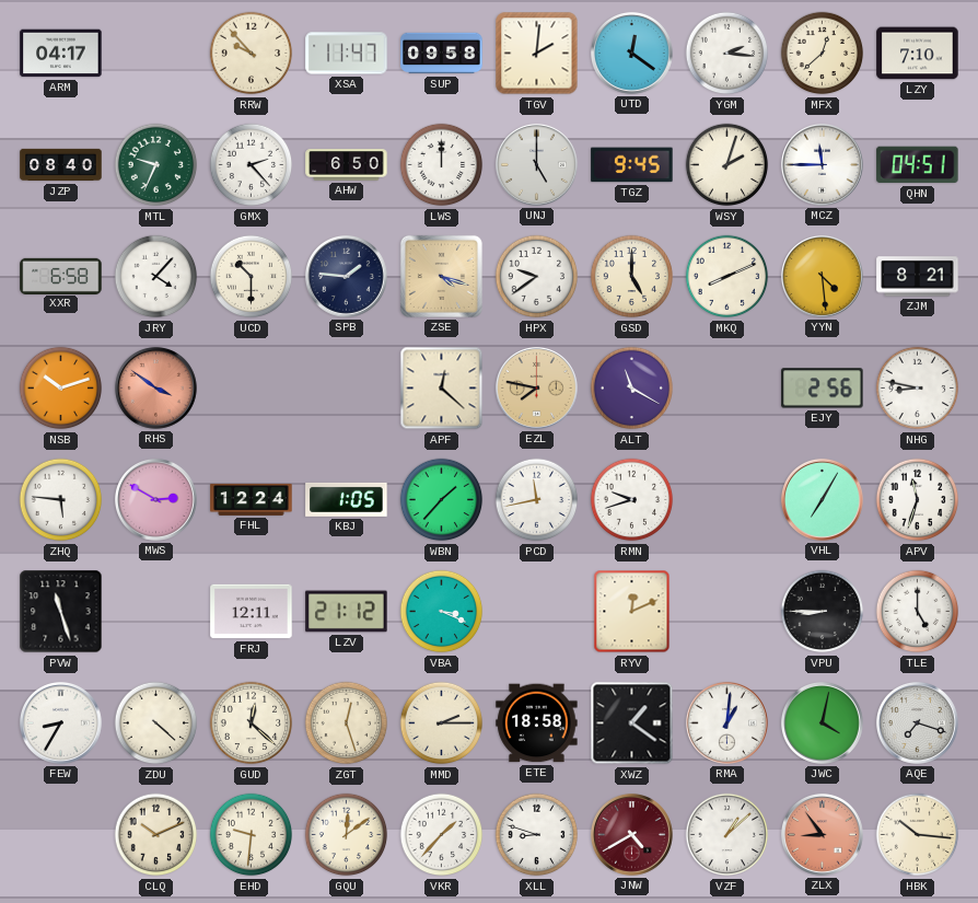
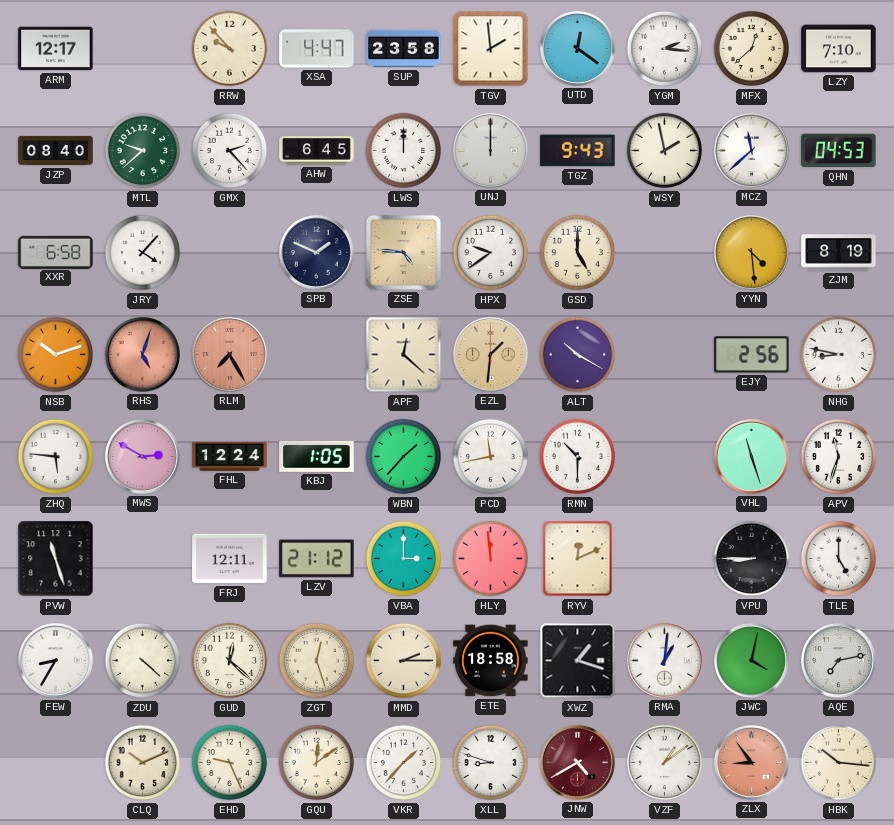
ARM: 04:17 -> 12:17
XSA: 11:47 -> 4:47
SUP: 09:58 -> 23:58
TGV: 2:01 -> 1:59
MTL: 9:34 -> 9:38
AHW: 6:50 -> 6:45
UNJ: 5:00 -> 12:00
TGZ: 9:45 -> 9:43
WSY: 2:03 -> 1:58
MCZ: 11:45 -> 11:38
QHN: 04:51 -> 04:53
UCD: 10:30 -> none
SPB: 1:46 -> 1:49
ZSE: 4:18 -> 4:46
MKQ: 8:11 -> none
ZJM: 8:21 -> 8:19
RHS: 3:51 -> 5:03
RLM: none -> 7:25
EZL: 7:47 -> 1:31
ALT: 11:20 -> 10:20
RMN: 9:42 -> 10:30
VHL: 7:05 -> 11:27
VBA: 3:19 -> 3:00
HLY: none -> 11:59
XWZ: 1:21 -> 1:18
AQE: 7:18 -> 7:13
EHD: 9:31 -> 9:26
VZF: 1:08 -> 1:09
